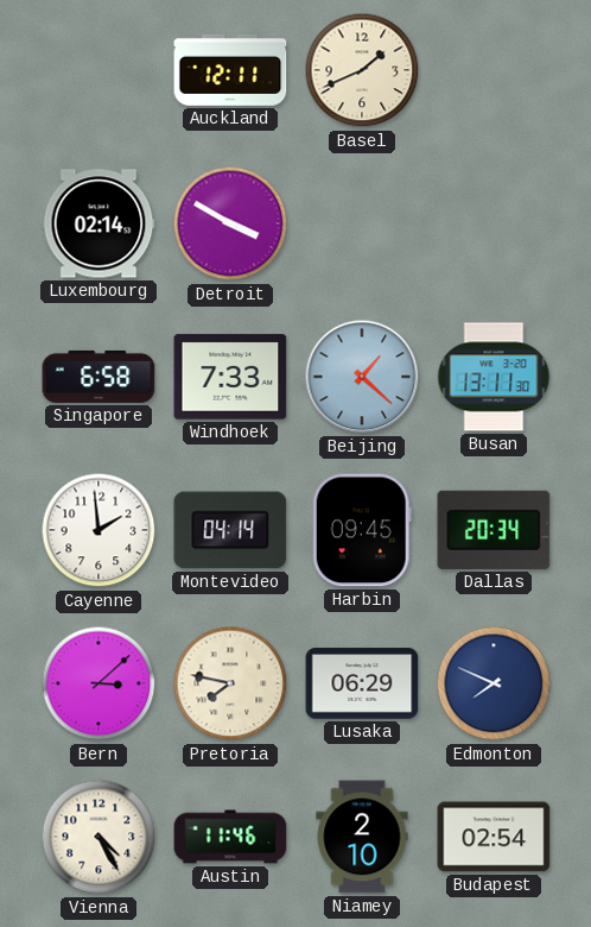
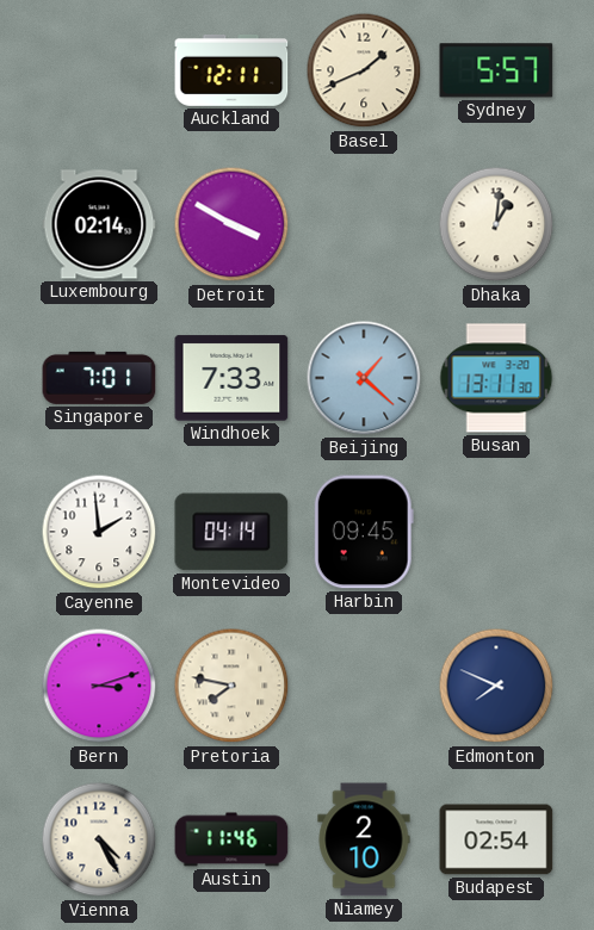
Sydney: none -> 5:57
Dhaka: none -> 1:01
Singapore: 6:58 -> 7:01
Dallas: 20:34 -> none
Bern: 3:08 -> 3:12
Lusaka: 06:29 -> none
